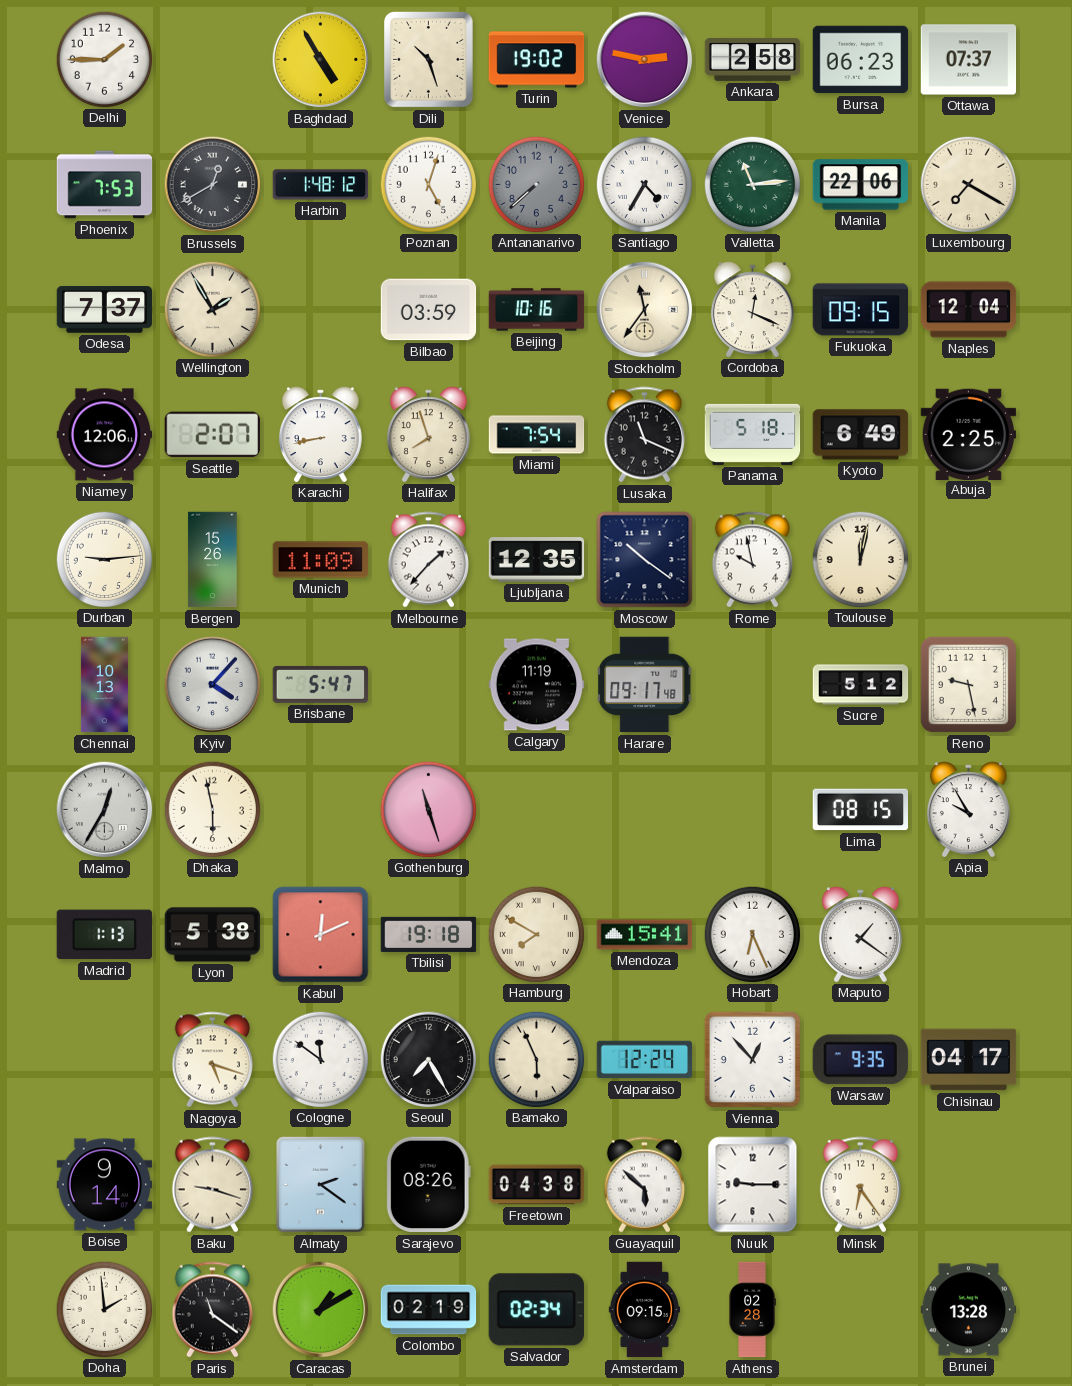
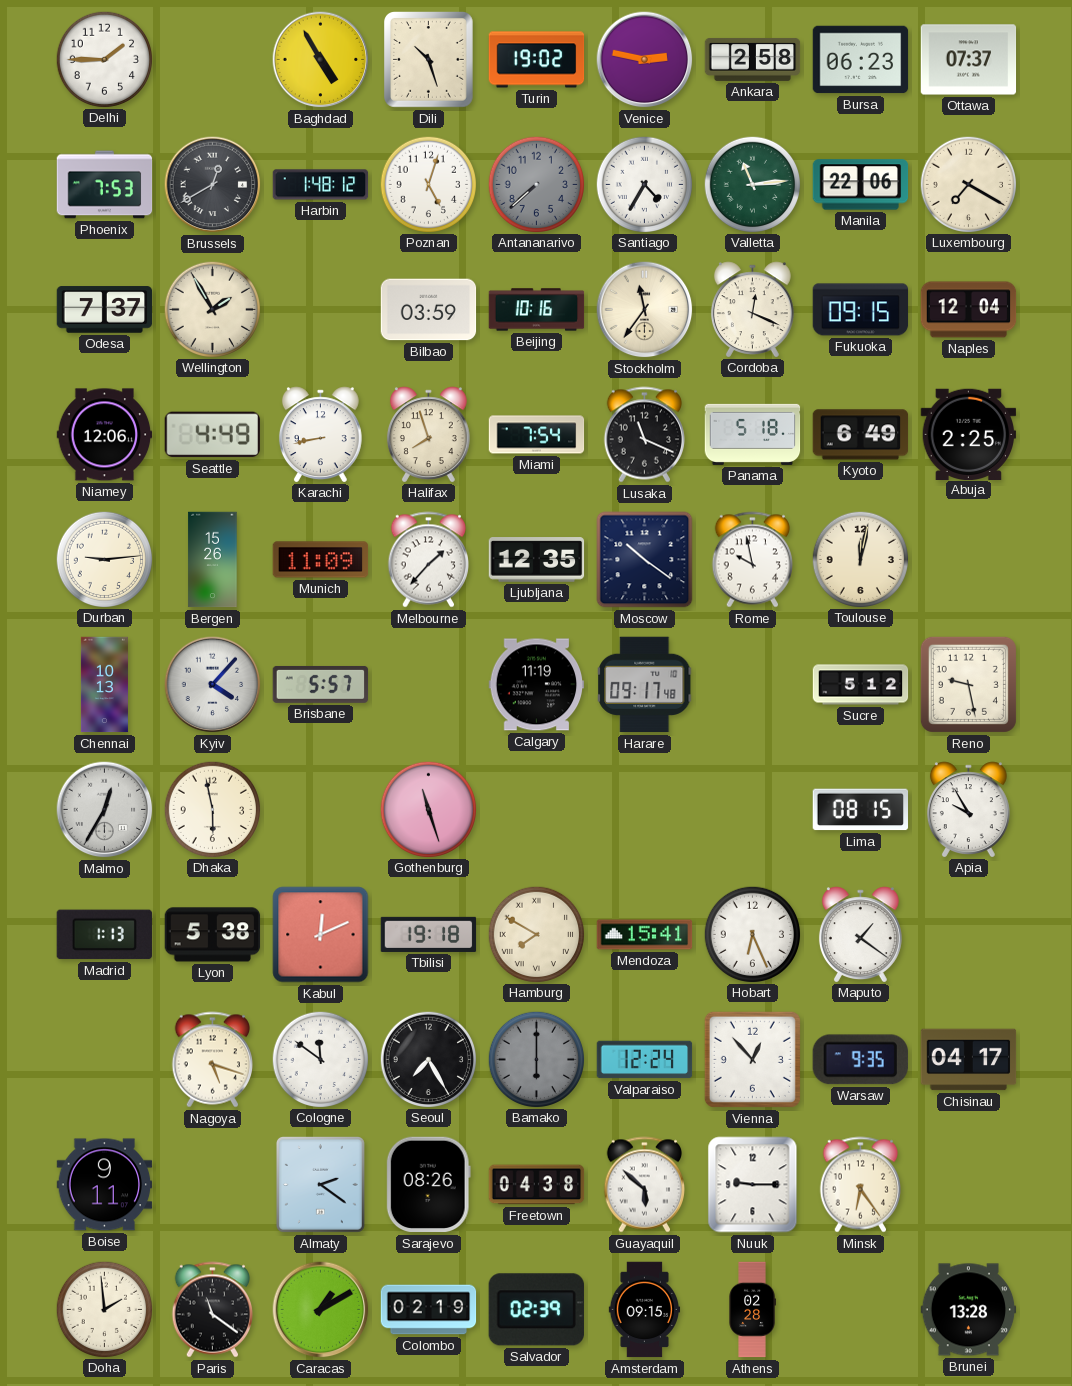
Seattle: 2:07 -> 4:49
Brisbane: 5:47 -> 5:57
Bamako: 5:56 -> 6:00
Bamako dial: cream -> grey
Boise: 9:14 -> 9:11
Baku: 9:18 -> none
Salvador: 02:34 -> 02:39
